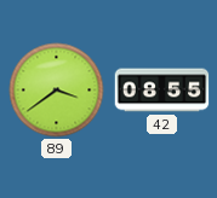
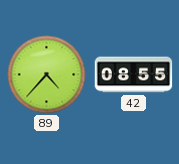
89: 3:39 -> 4:37
